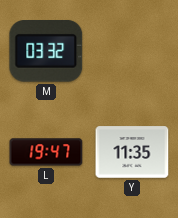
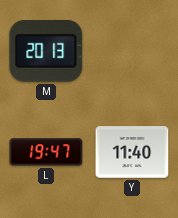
M: 03:32 -> 20:13
Y: 11:35 -> 11:40
